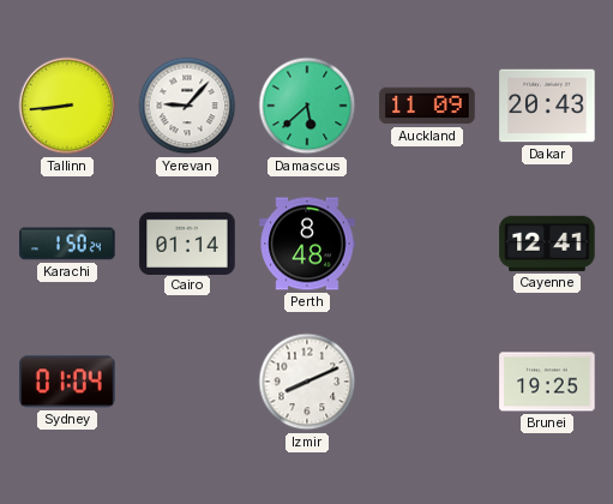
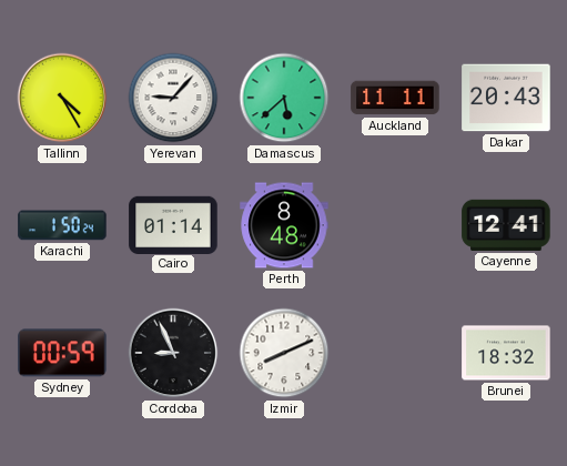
Tallinn: 8:44 -> 4:25
Auckland: 11:09 -> 11:11
Sydney: 01:04 -> 00:59
Cordoba: none -> 8:56
Brunei: 19:25 -> 18:32
